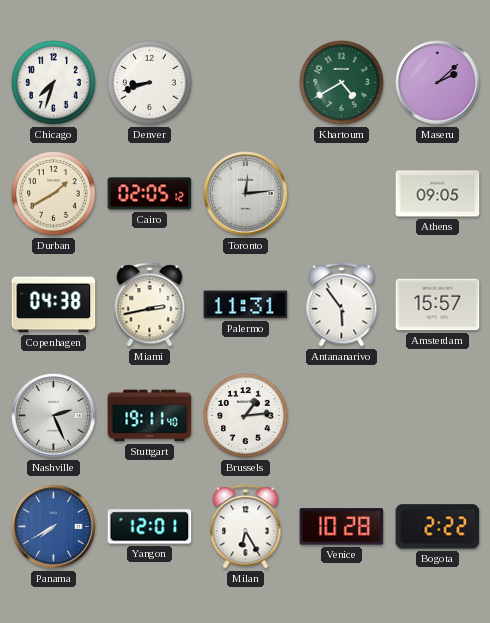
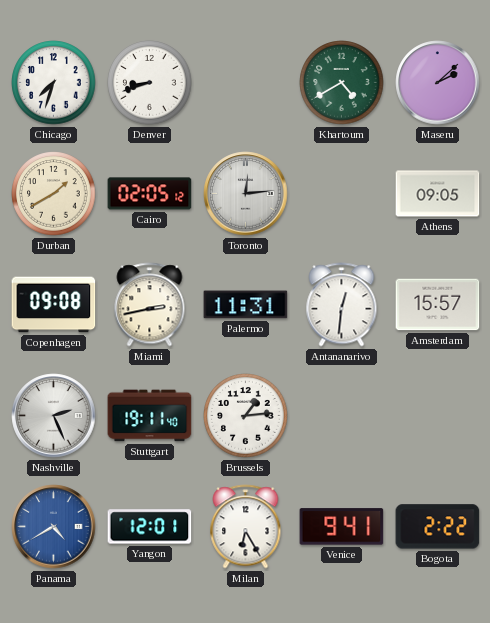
Copenhagen: 04:38 -> 09:08
Antananarivo: 5:54 -> 12:31
Panama: 7:40 -> 4:40
Venice: 10:28 -> 9:41
